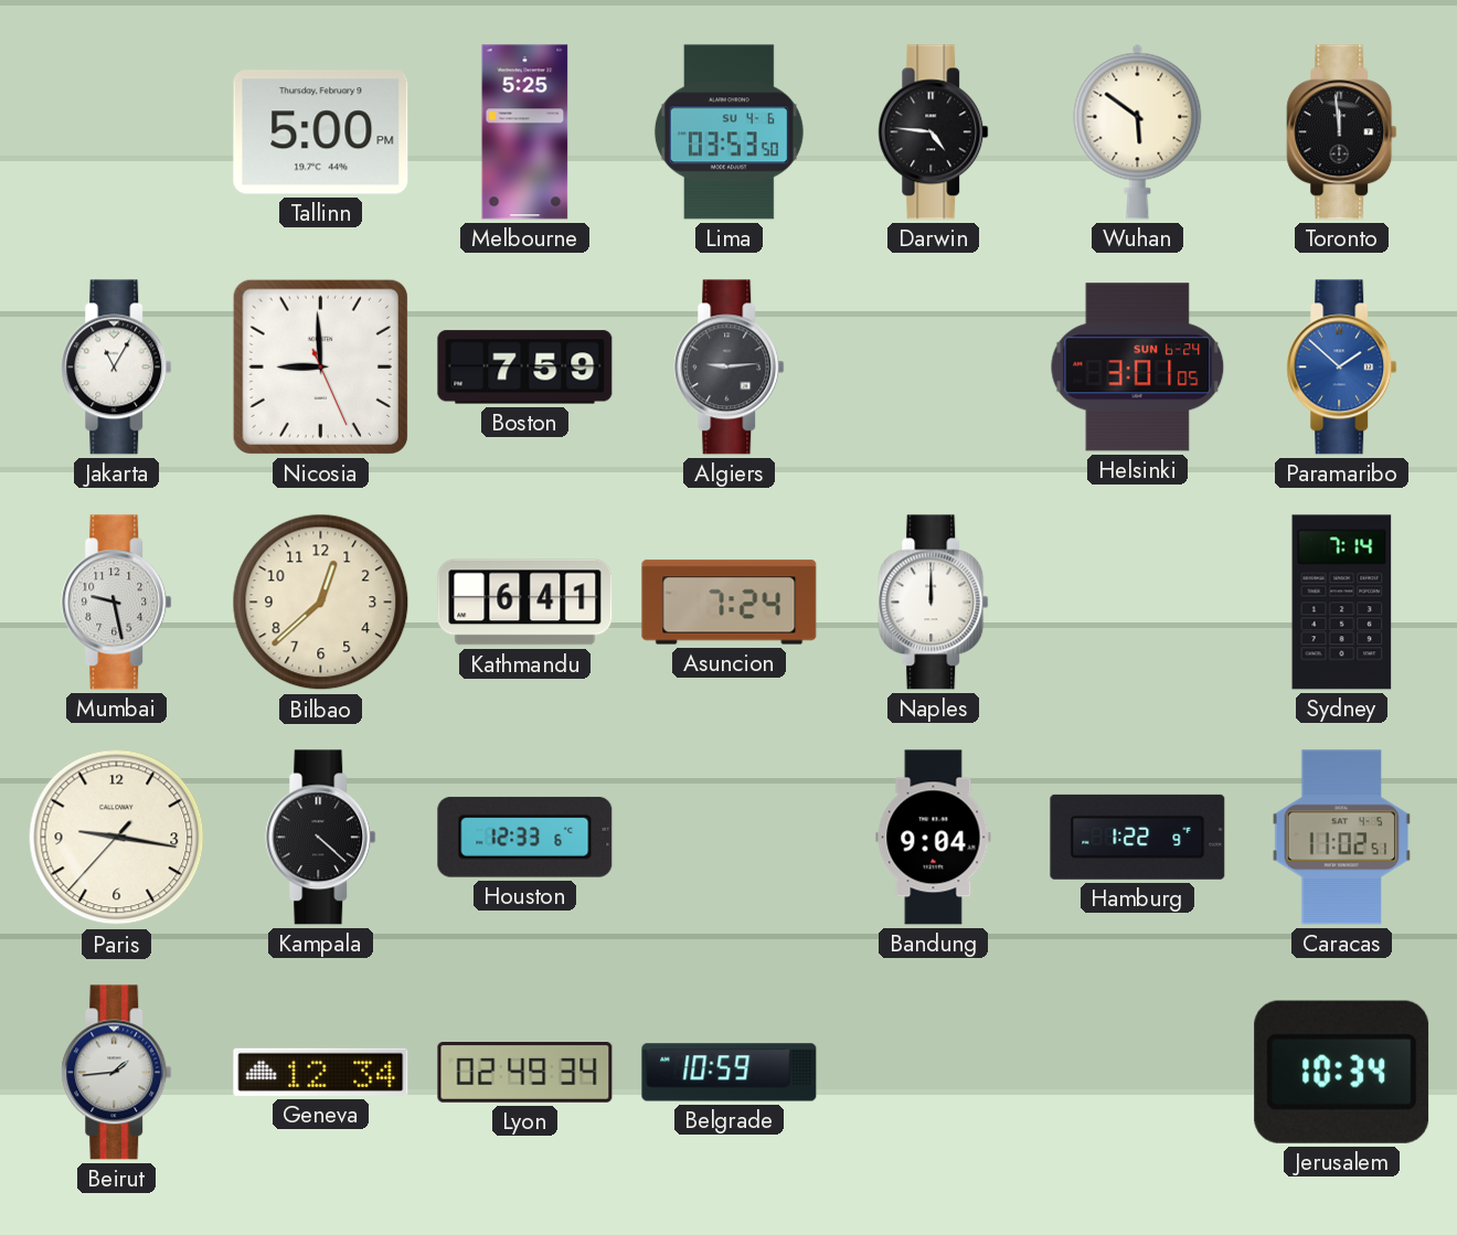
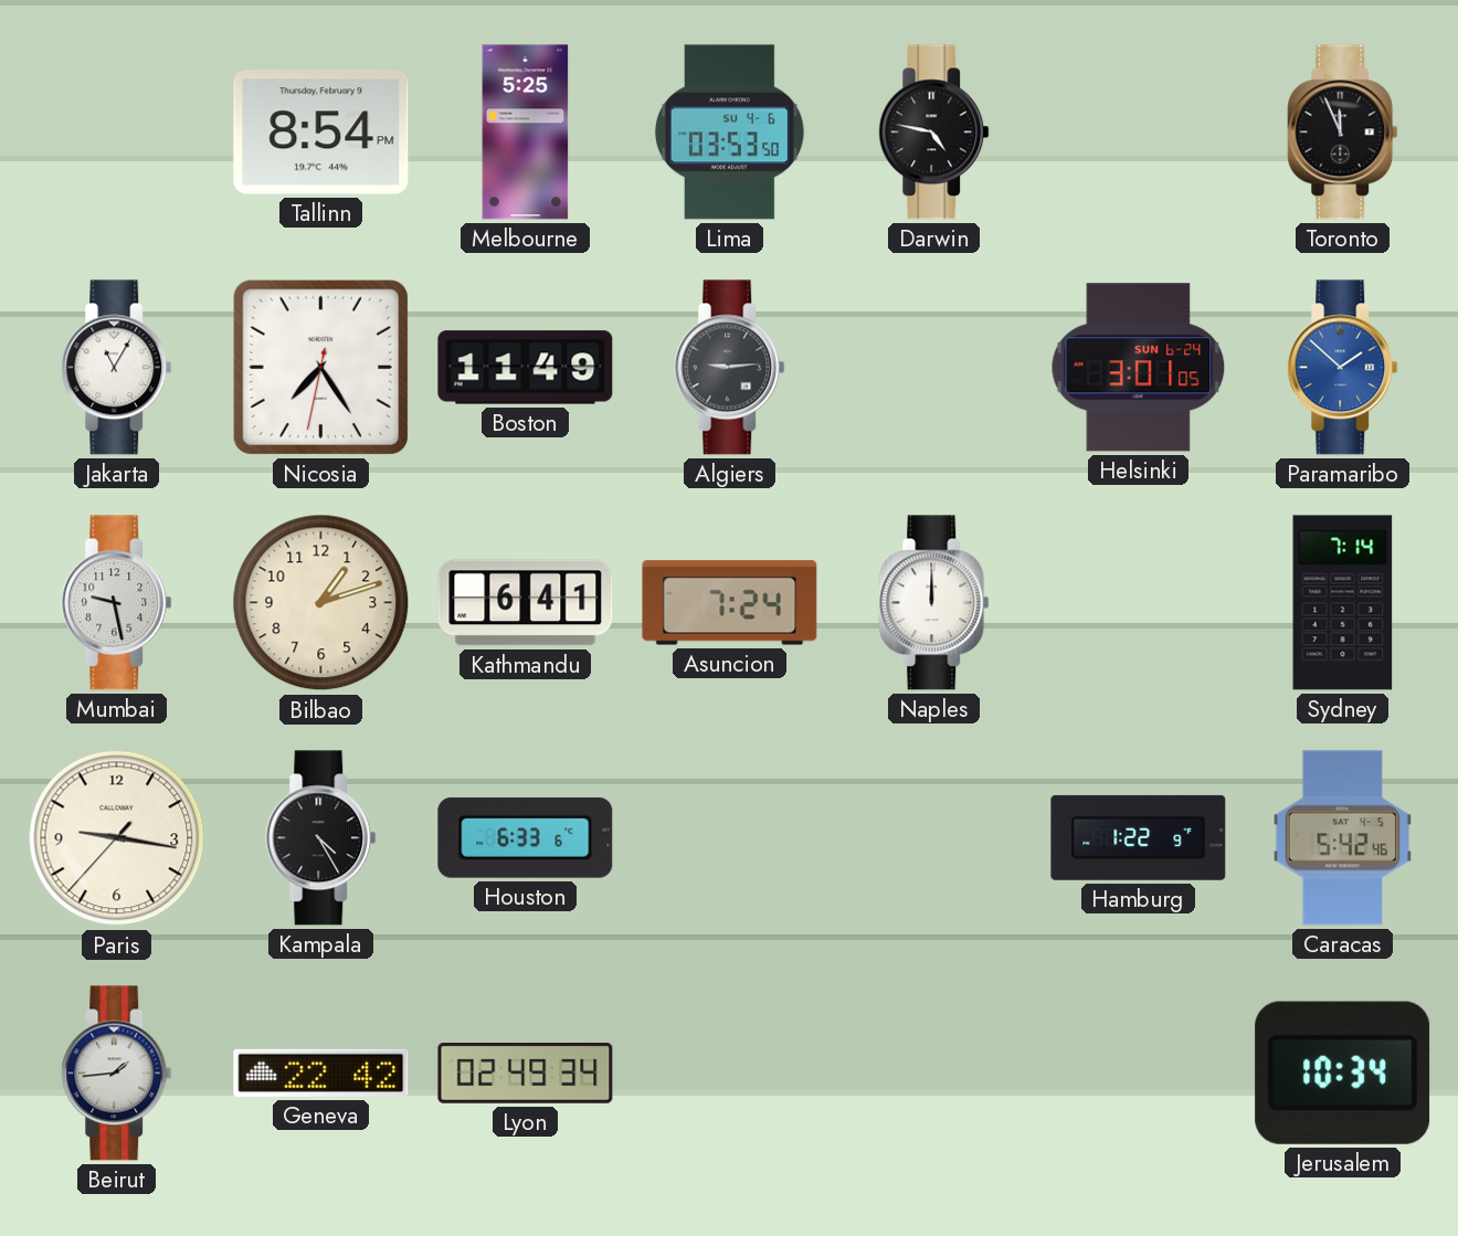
Tallinn: 5:00 -> 8:54
Darwin: 4:46 -> 4:47
Wuhan: 5:51 -> none
Toronto: 11:59 -> 11:56
Nicosia: 8:59 -> 7:24
Boston: 7:59 -> 11:49
Bilbao: 12:38 -> 1:12
Kampala: 4:22 -> 4:25
Houston: 12:33 -> 6:33
Bandung: 9:04 -> none
Caracas: 11:02 -> 5:42
Geneva: 12:34 -> 22:42
Belgrade: 10:59 -> none
